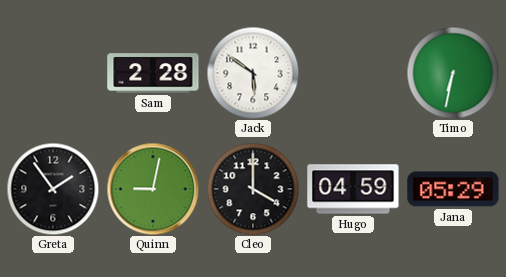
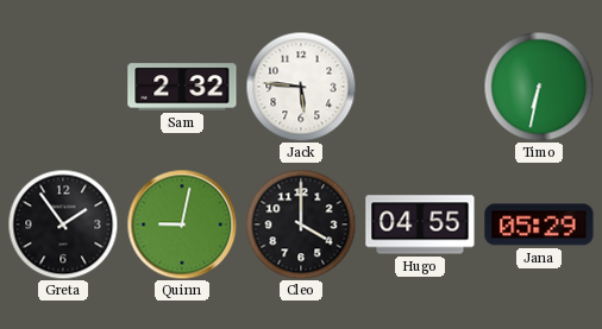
Sam: 2:28 -> 2:32
Jack: 5:51 -> 5:46
Hugo: 04:59 -> 04:55
